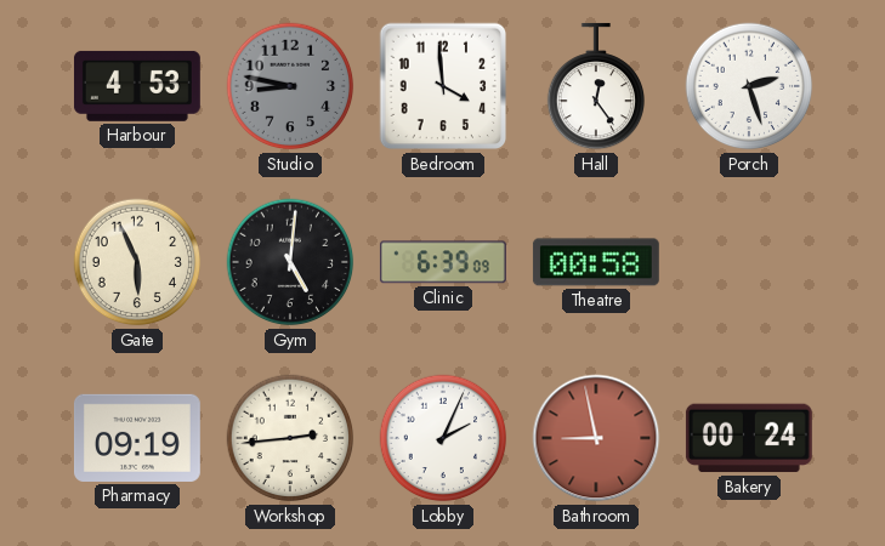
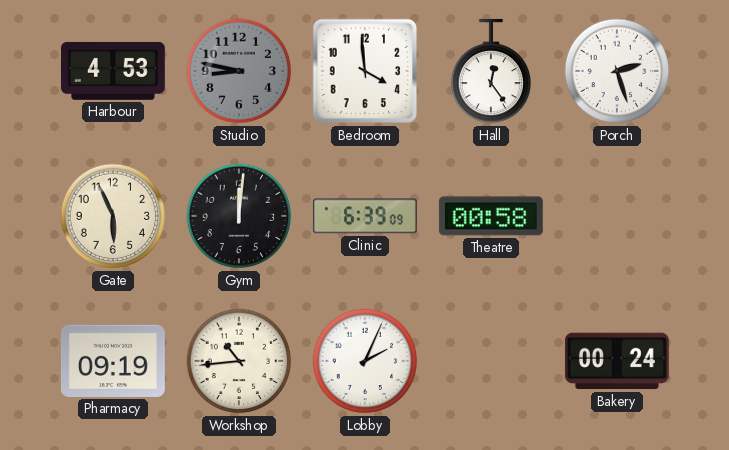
Gym: 5:01 -> 12:01
Workshop: 2:44 -> 10:44
Bathroom: 8:58 -> none
